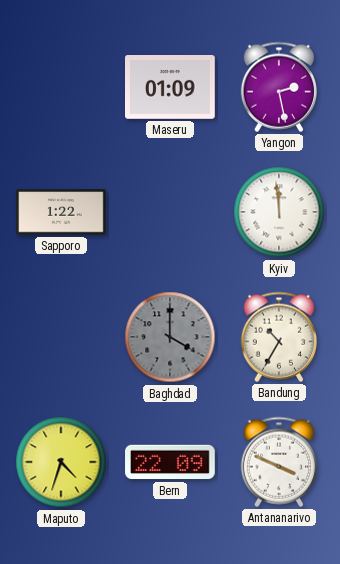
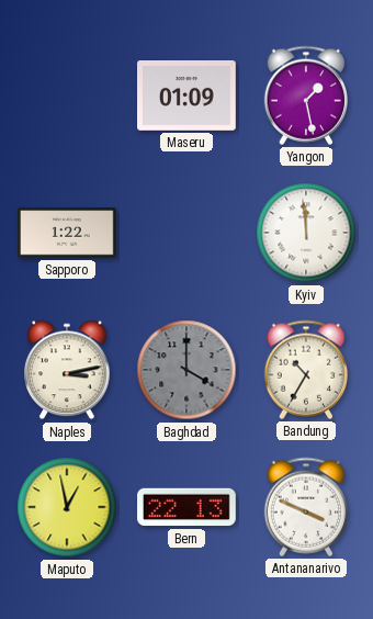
Yangon: 2:28 -> 1:28
Naples: none -> 3:13
Maputo: 4:33 -> 12:58
Bern: 22:09 -> 22:13
